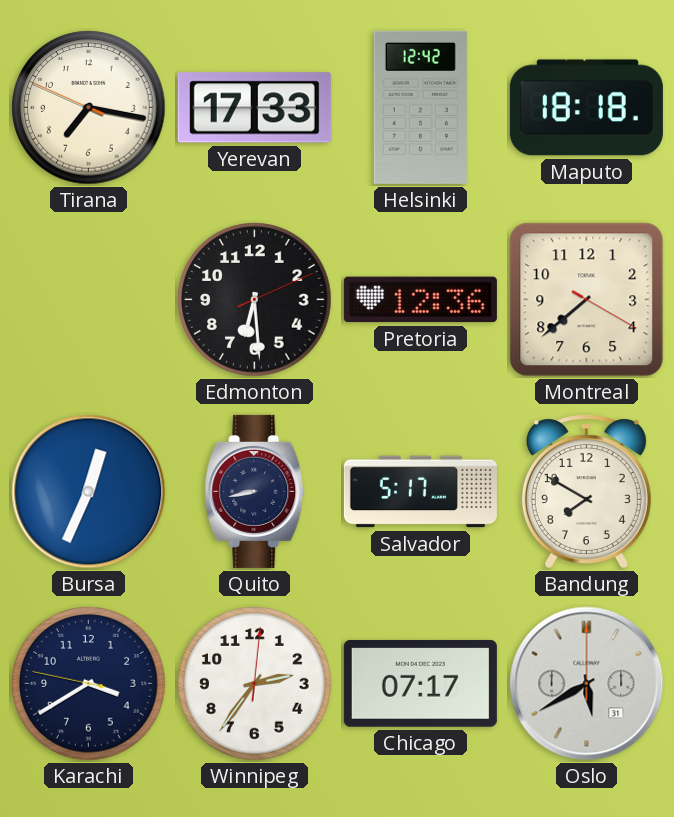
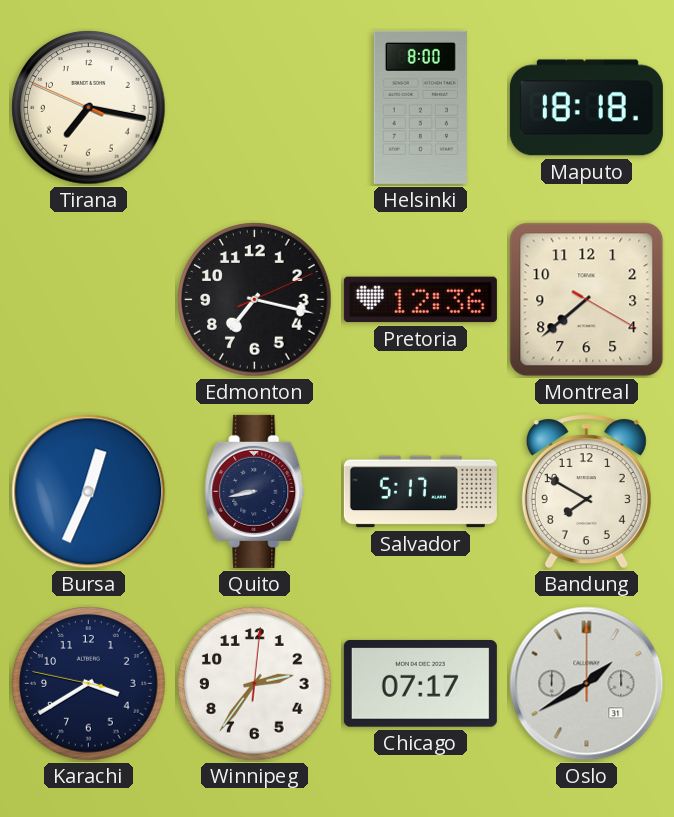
Yerevan: 17:33 -> none
Helsinki: 12:42 -> 8:00
Edmonton: 6:29 -> 7:17
Oslo: 5:40 -> 1:40
